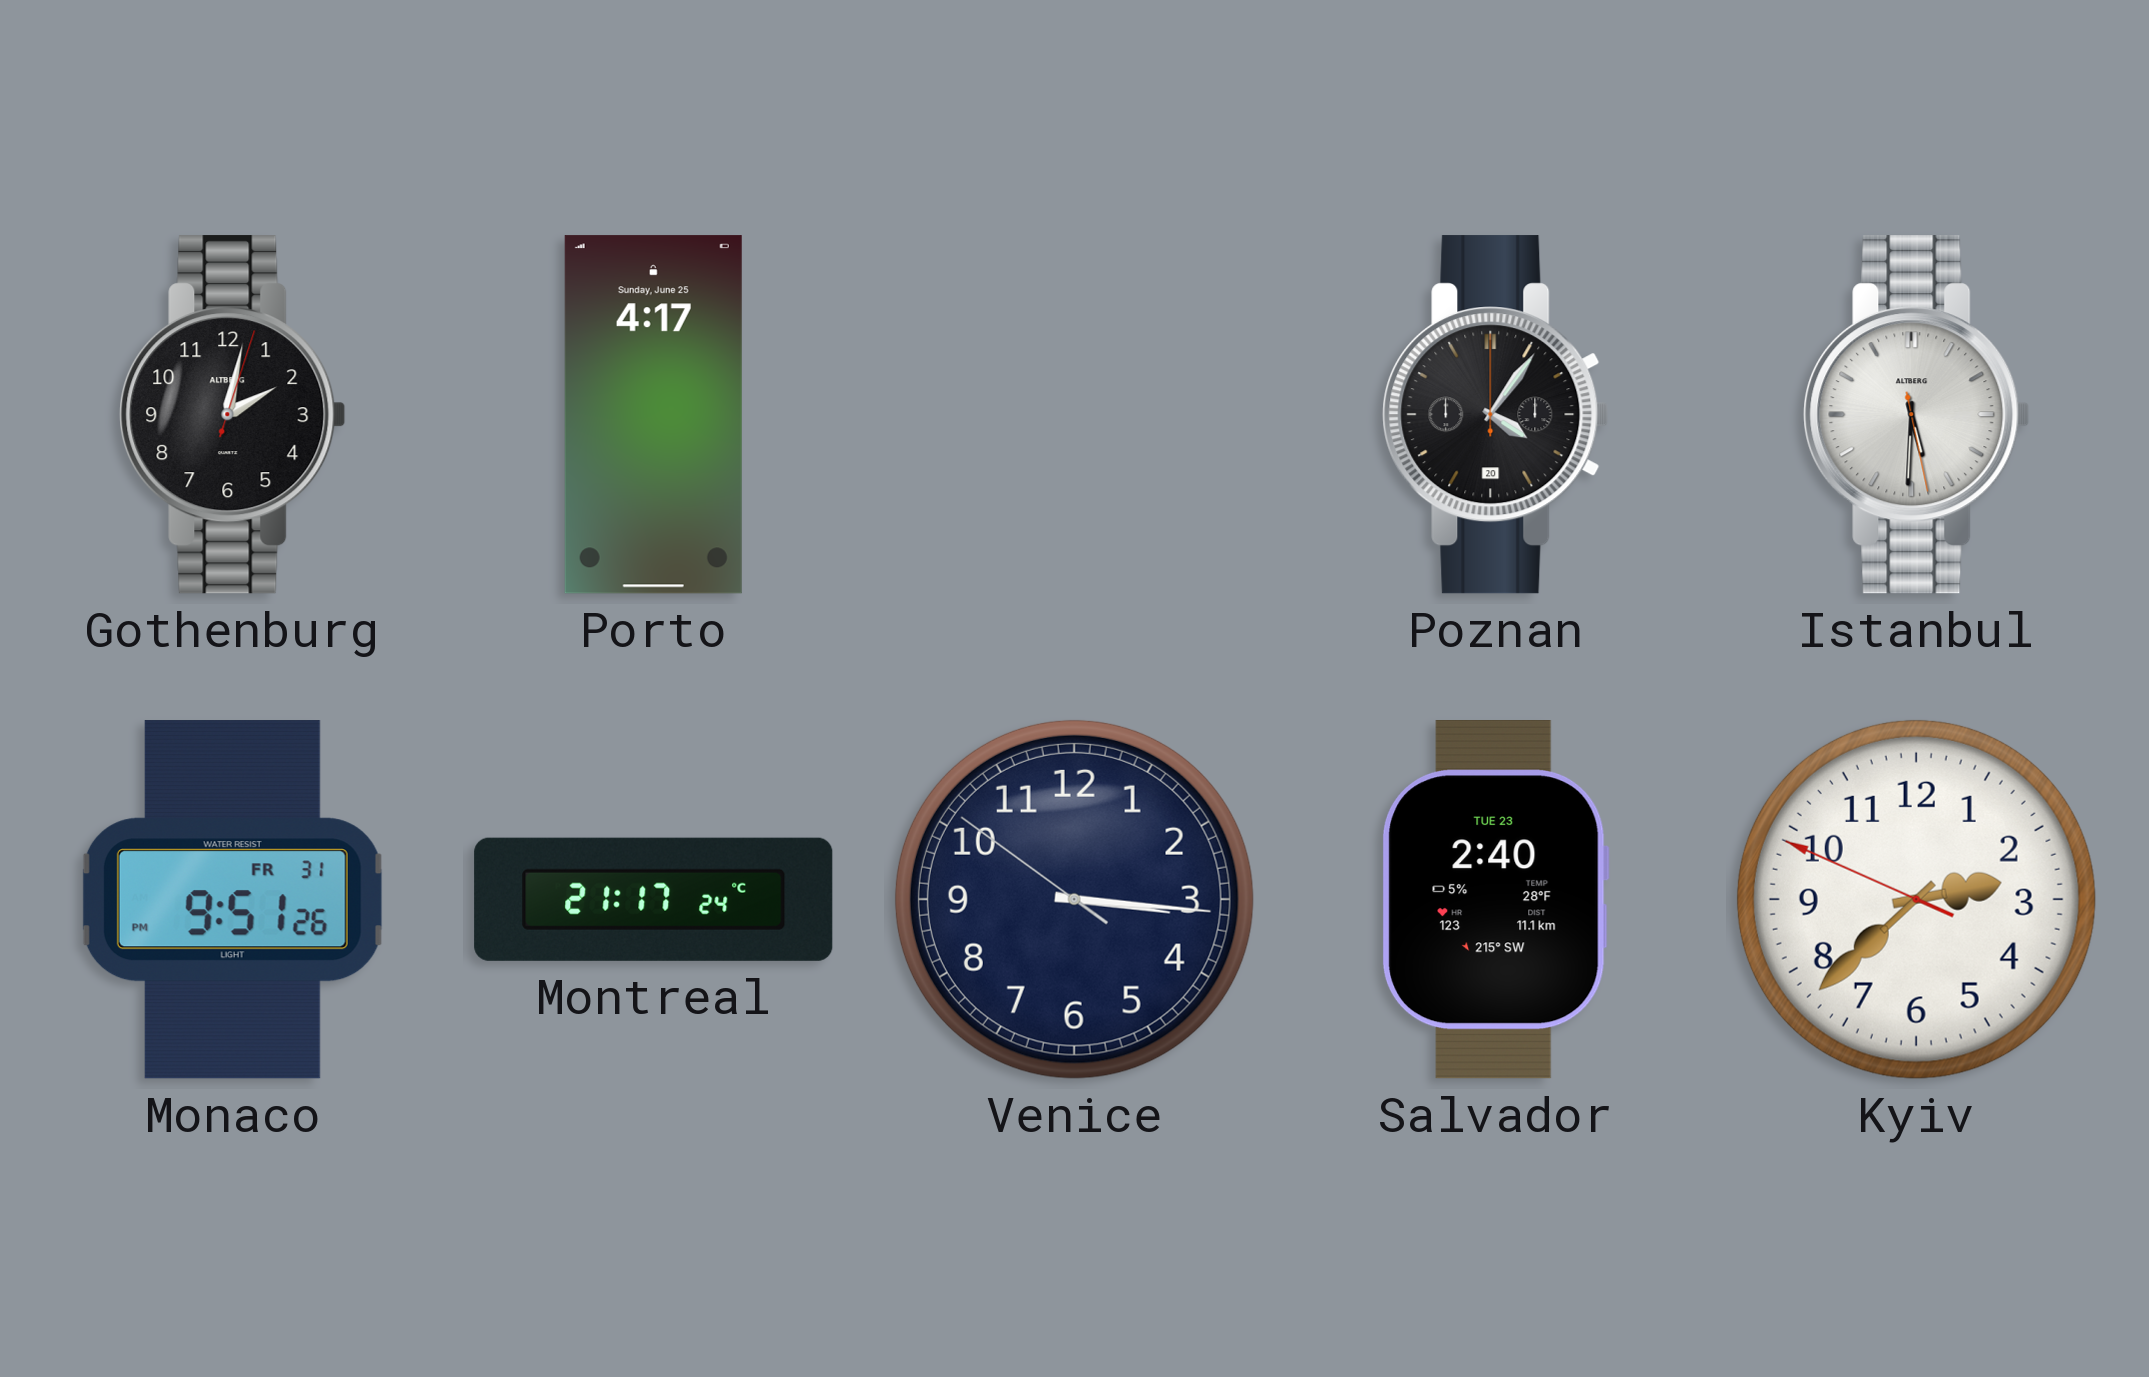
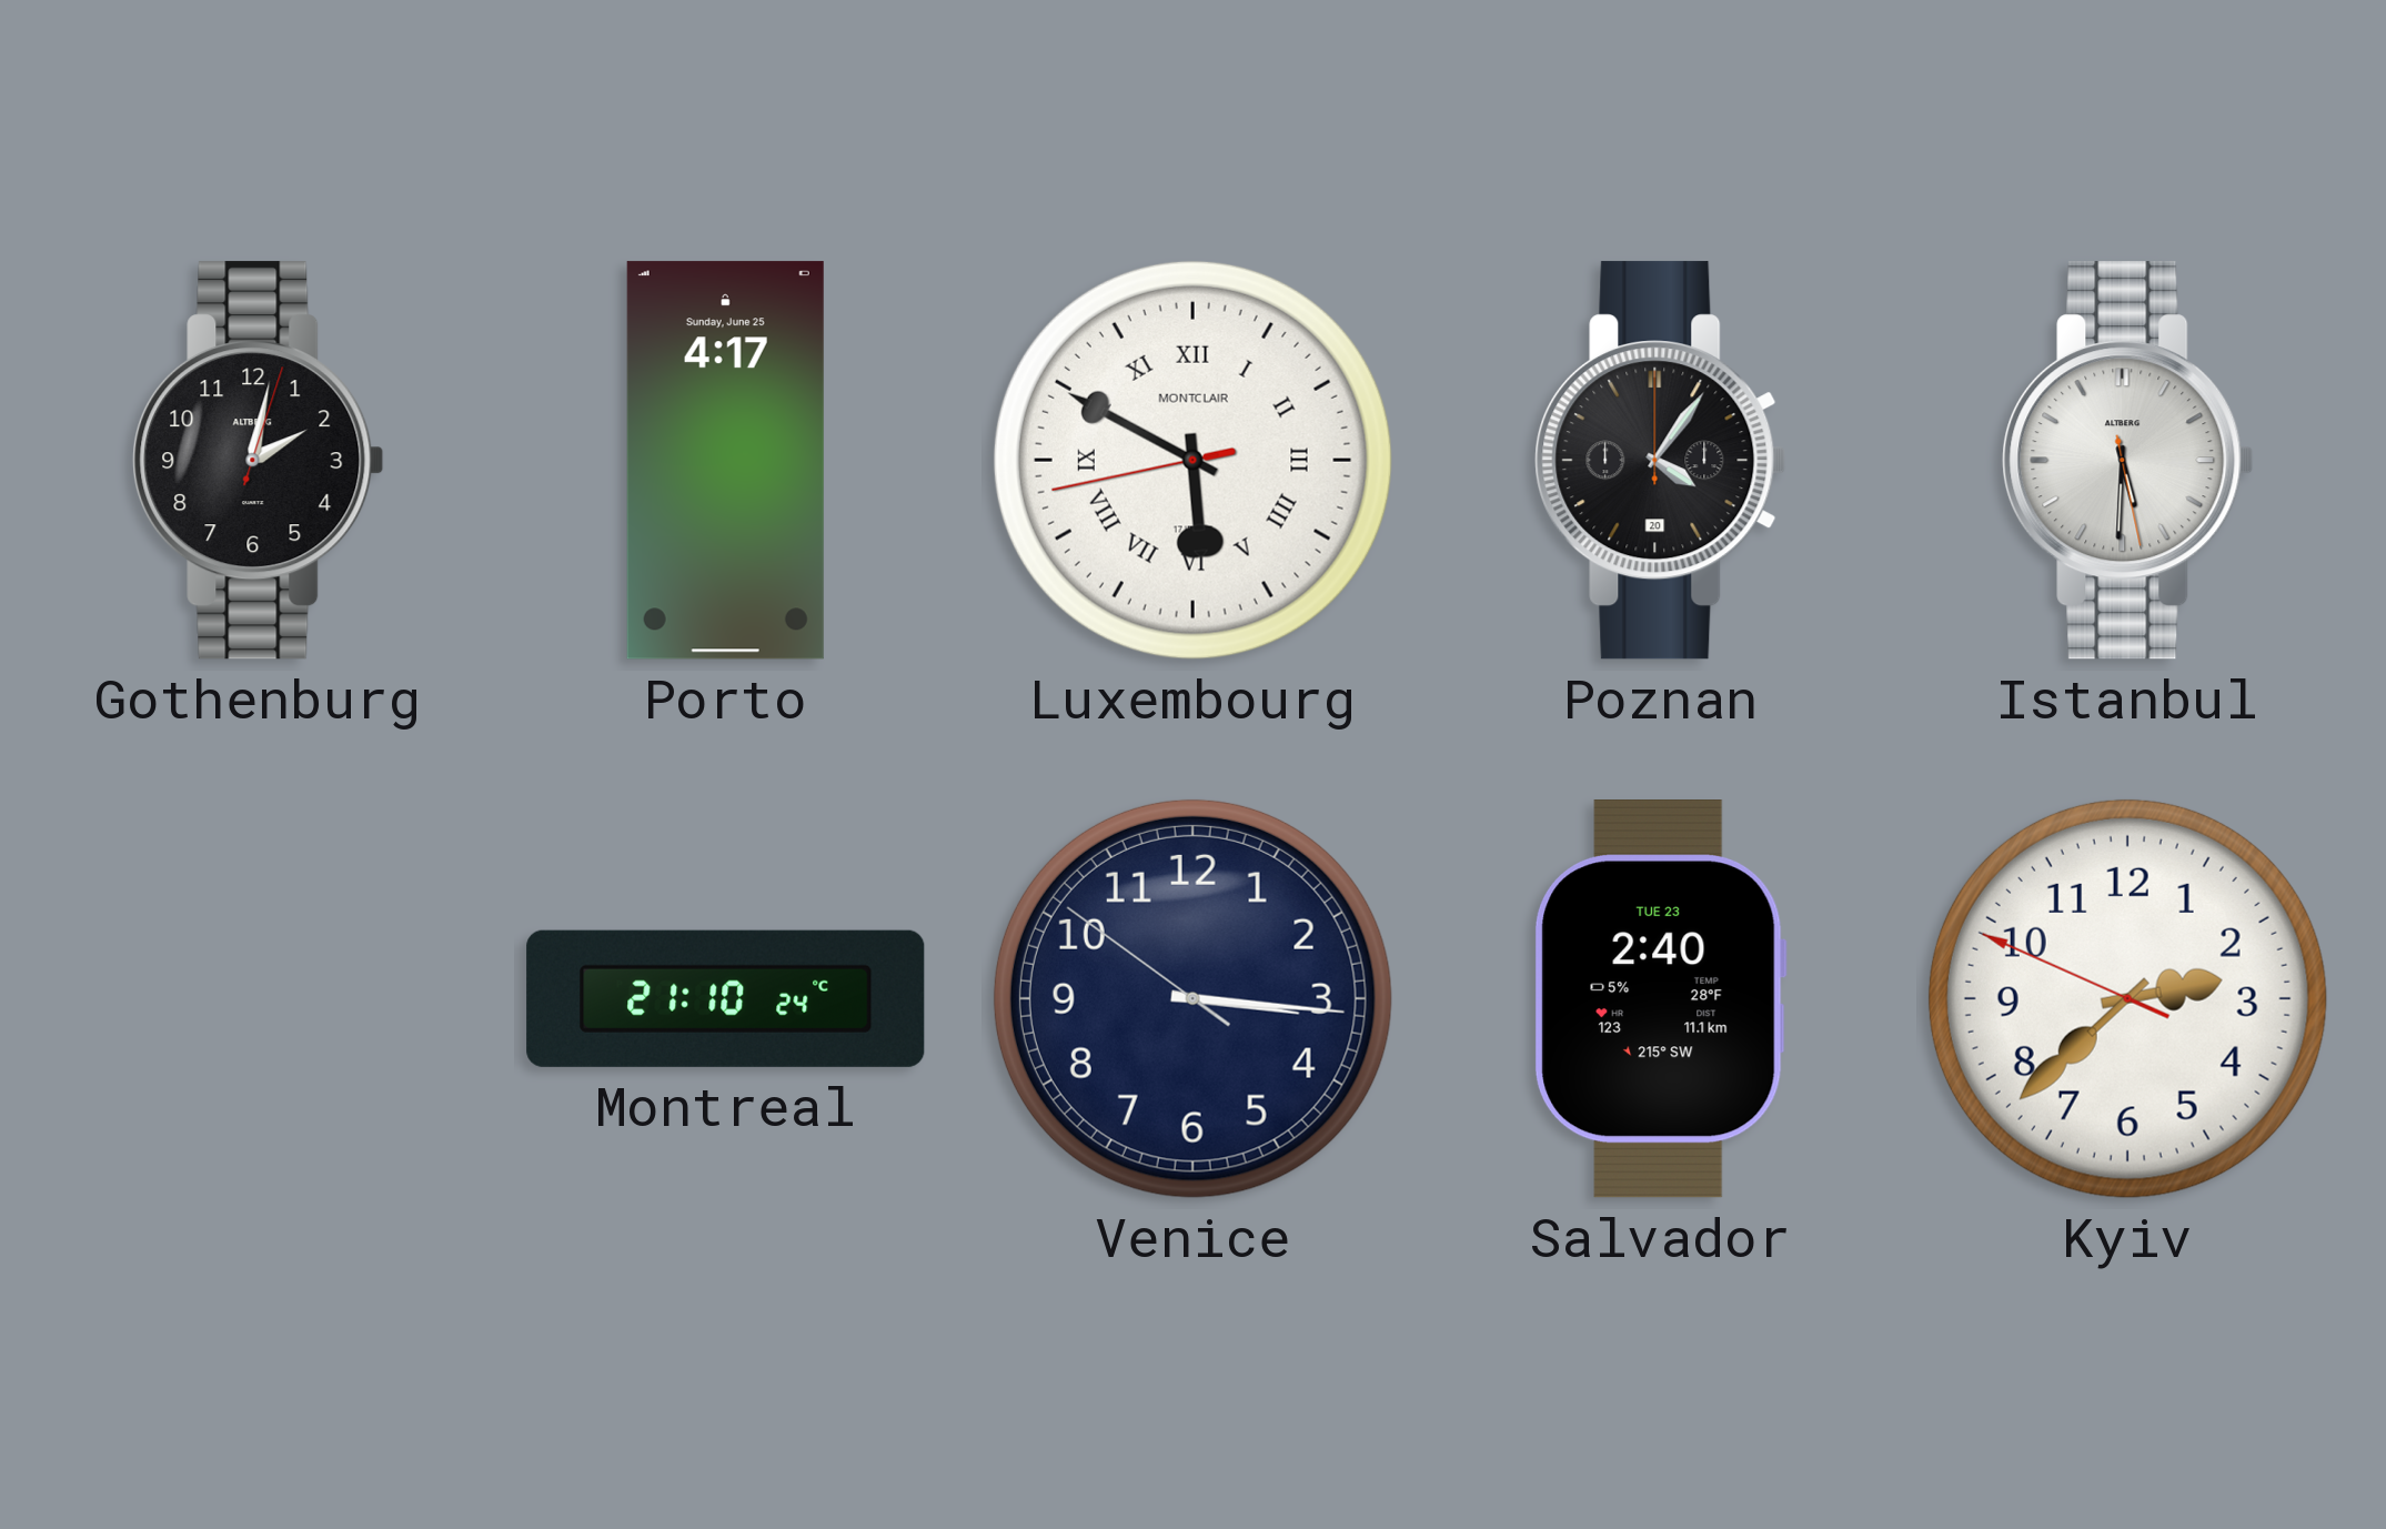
Luxembourg: none -> 5:49
Monaco: 9:51 -> none
Montreal: 21:17 -> 21:10
